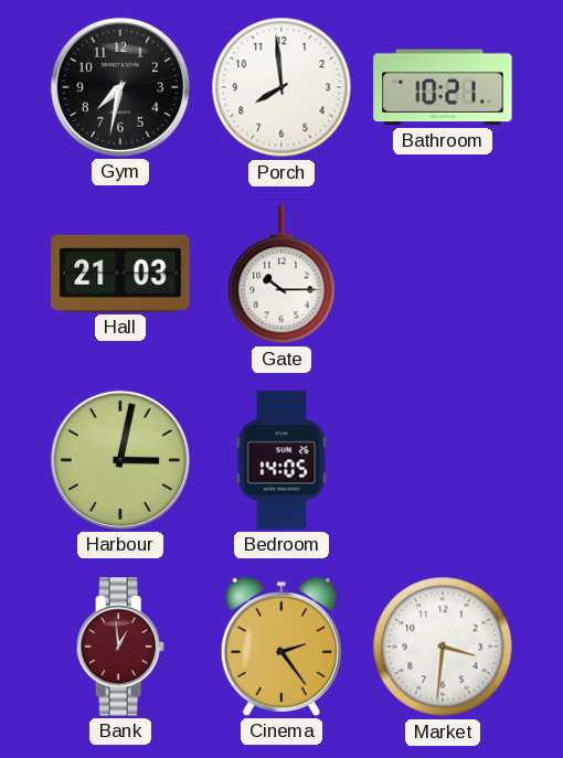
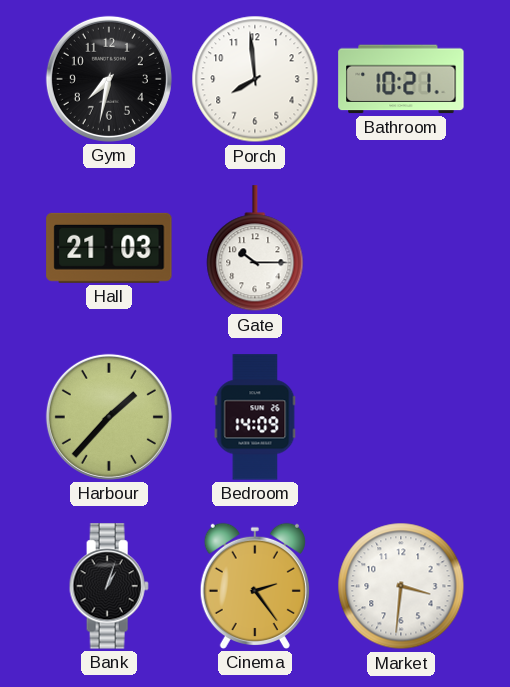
Harbour: 3:02 -> 1:37
Bedroom: 14:05 -> 14:09
Bank: 12:59 -> 1:03
Bank dial: burgundy -> black
